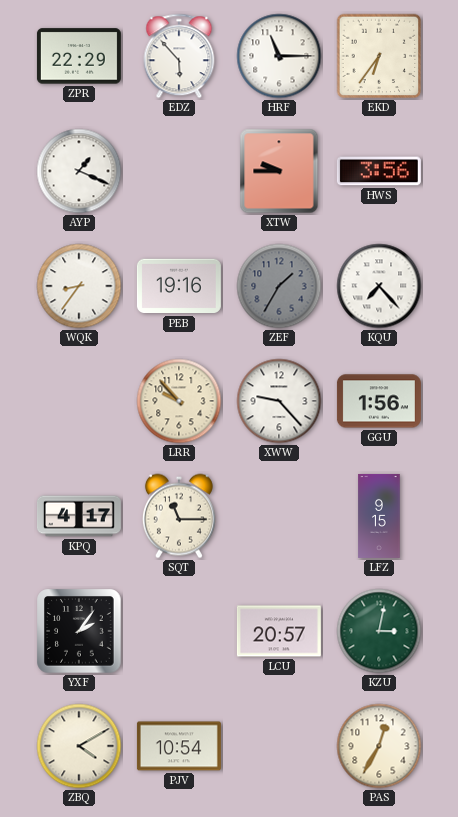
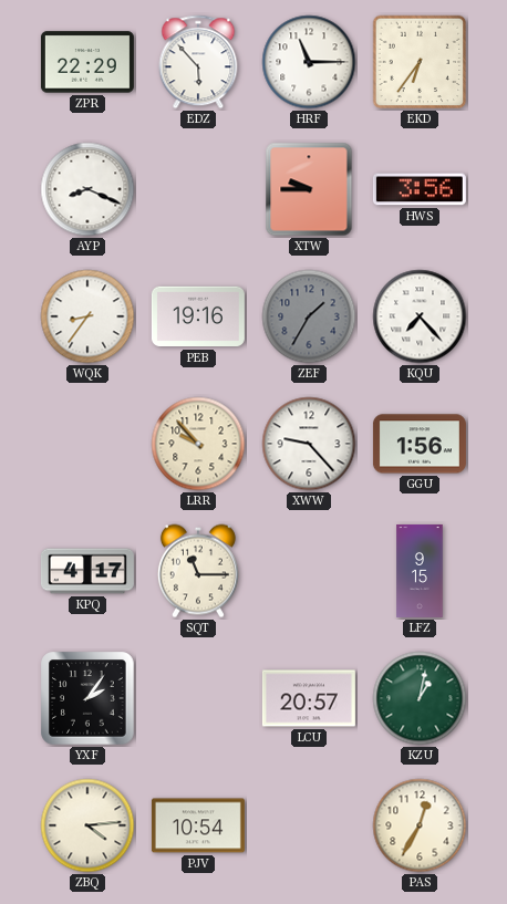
AYP: 1:19 -> 8:19
KZU: 3:02 -> 1:02
ZBQ: 4:10 -> 4:14
